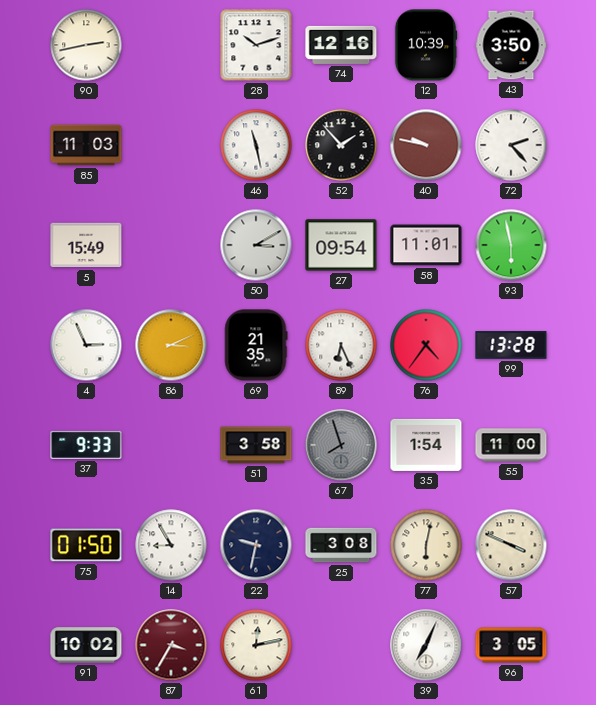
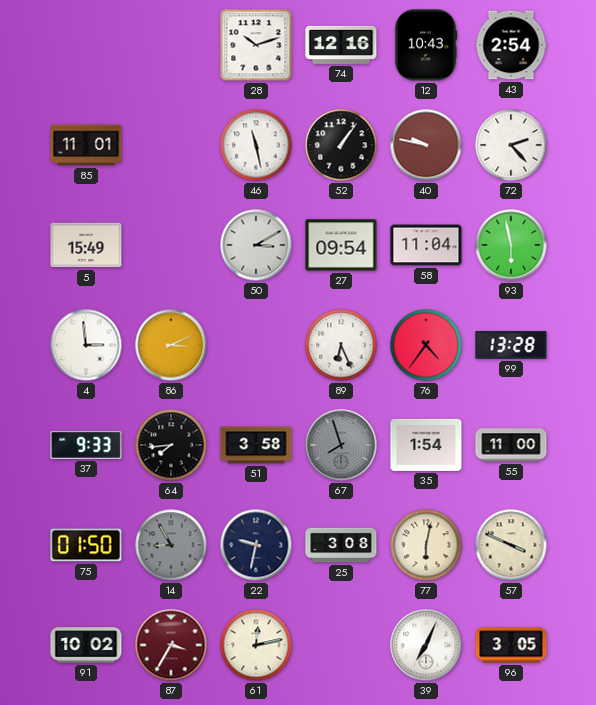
90: 2:43 -> none
12: 10:39 -> 10:43
43: 3:50 -> 2:54
85: 11:03 -> 11:01
52: 1:53 -> 1:06
58: 11:01 -> 11:04
4: 2:56 -> 2:59
69: 21:35 -> none
64: none -> 7:44
14 dial: white -> grey
